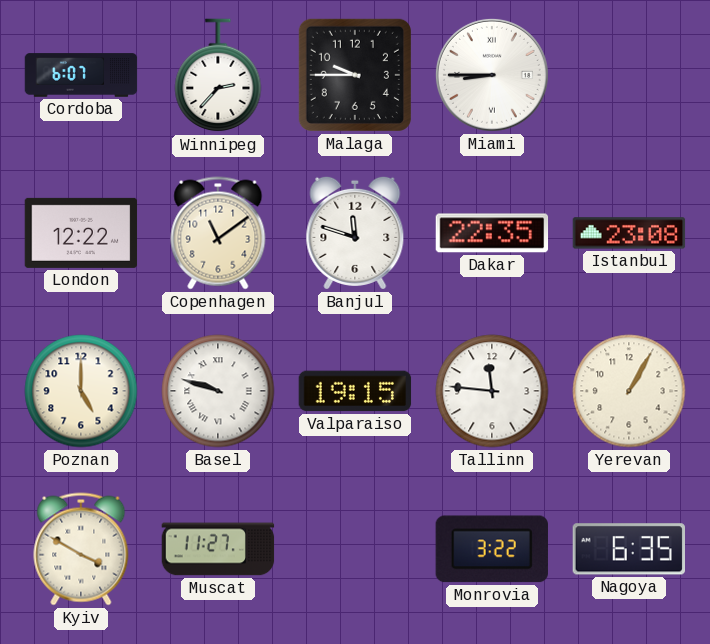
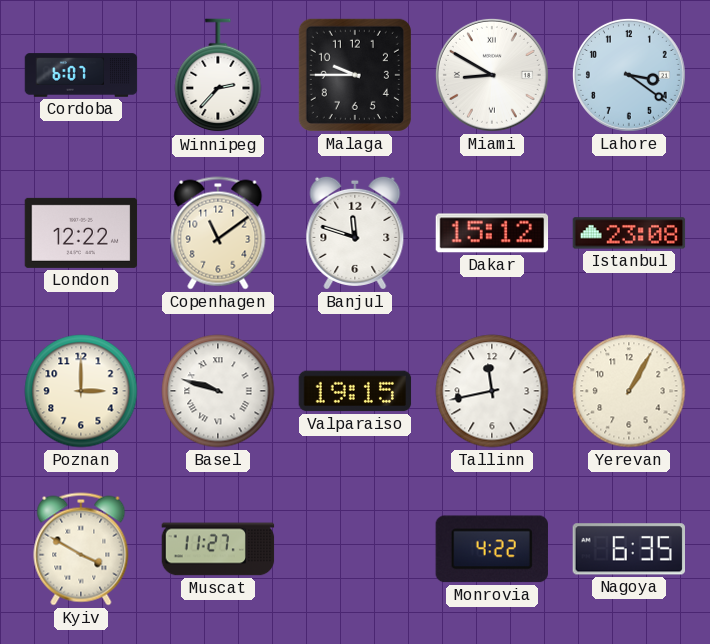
Miami: 8:45 -> 8:50
Lahore: none -> 3:21
Dakar: 22:35 -> 15:12
Poznan: 5:00 -> 3:00
Tallinn: 11:46 -> 11:43
Monrovia: 3:22 -> 4:22
